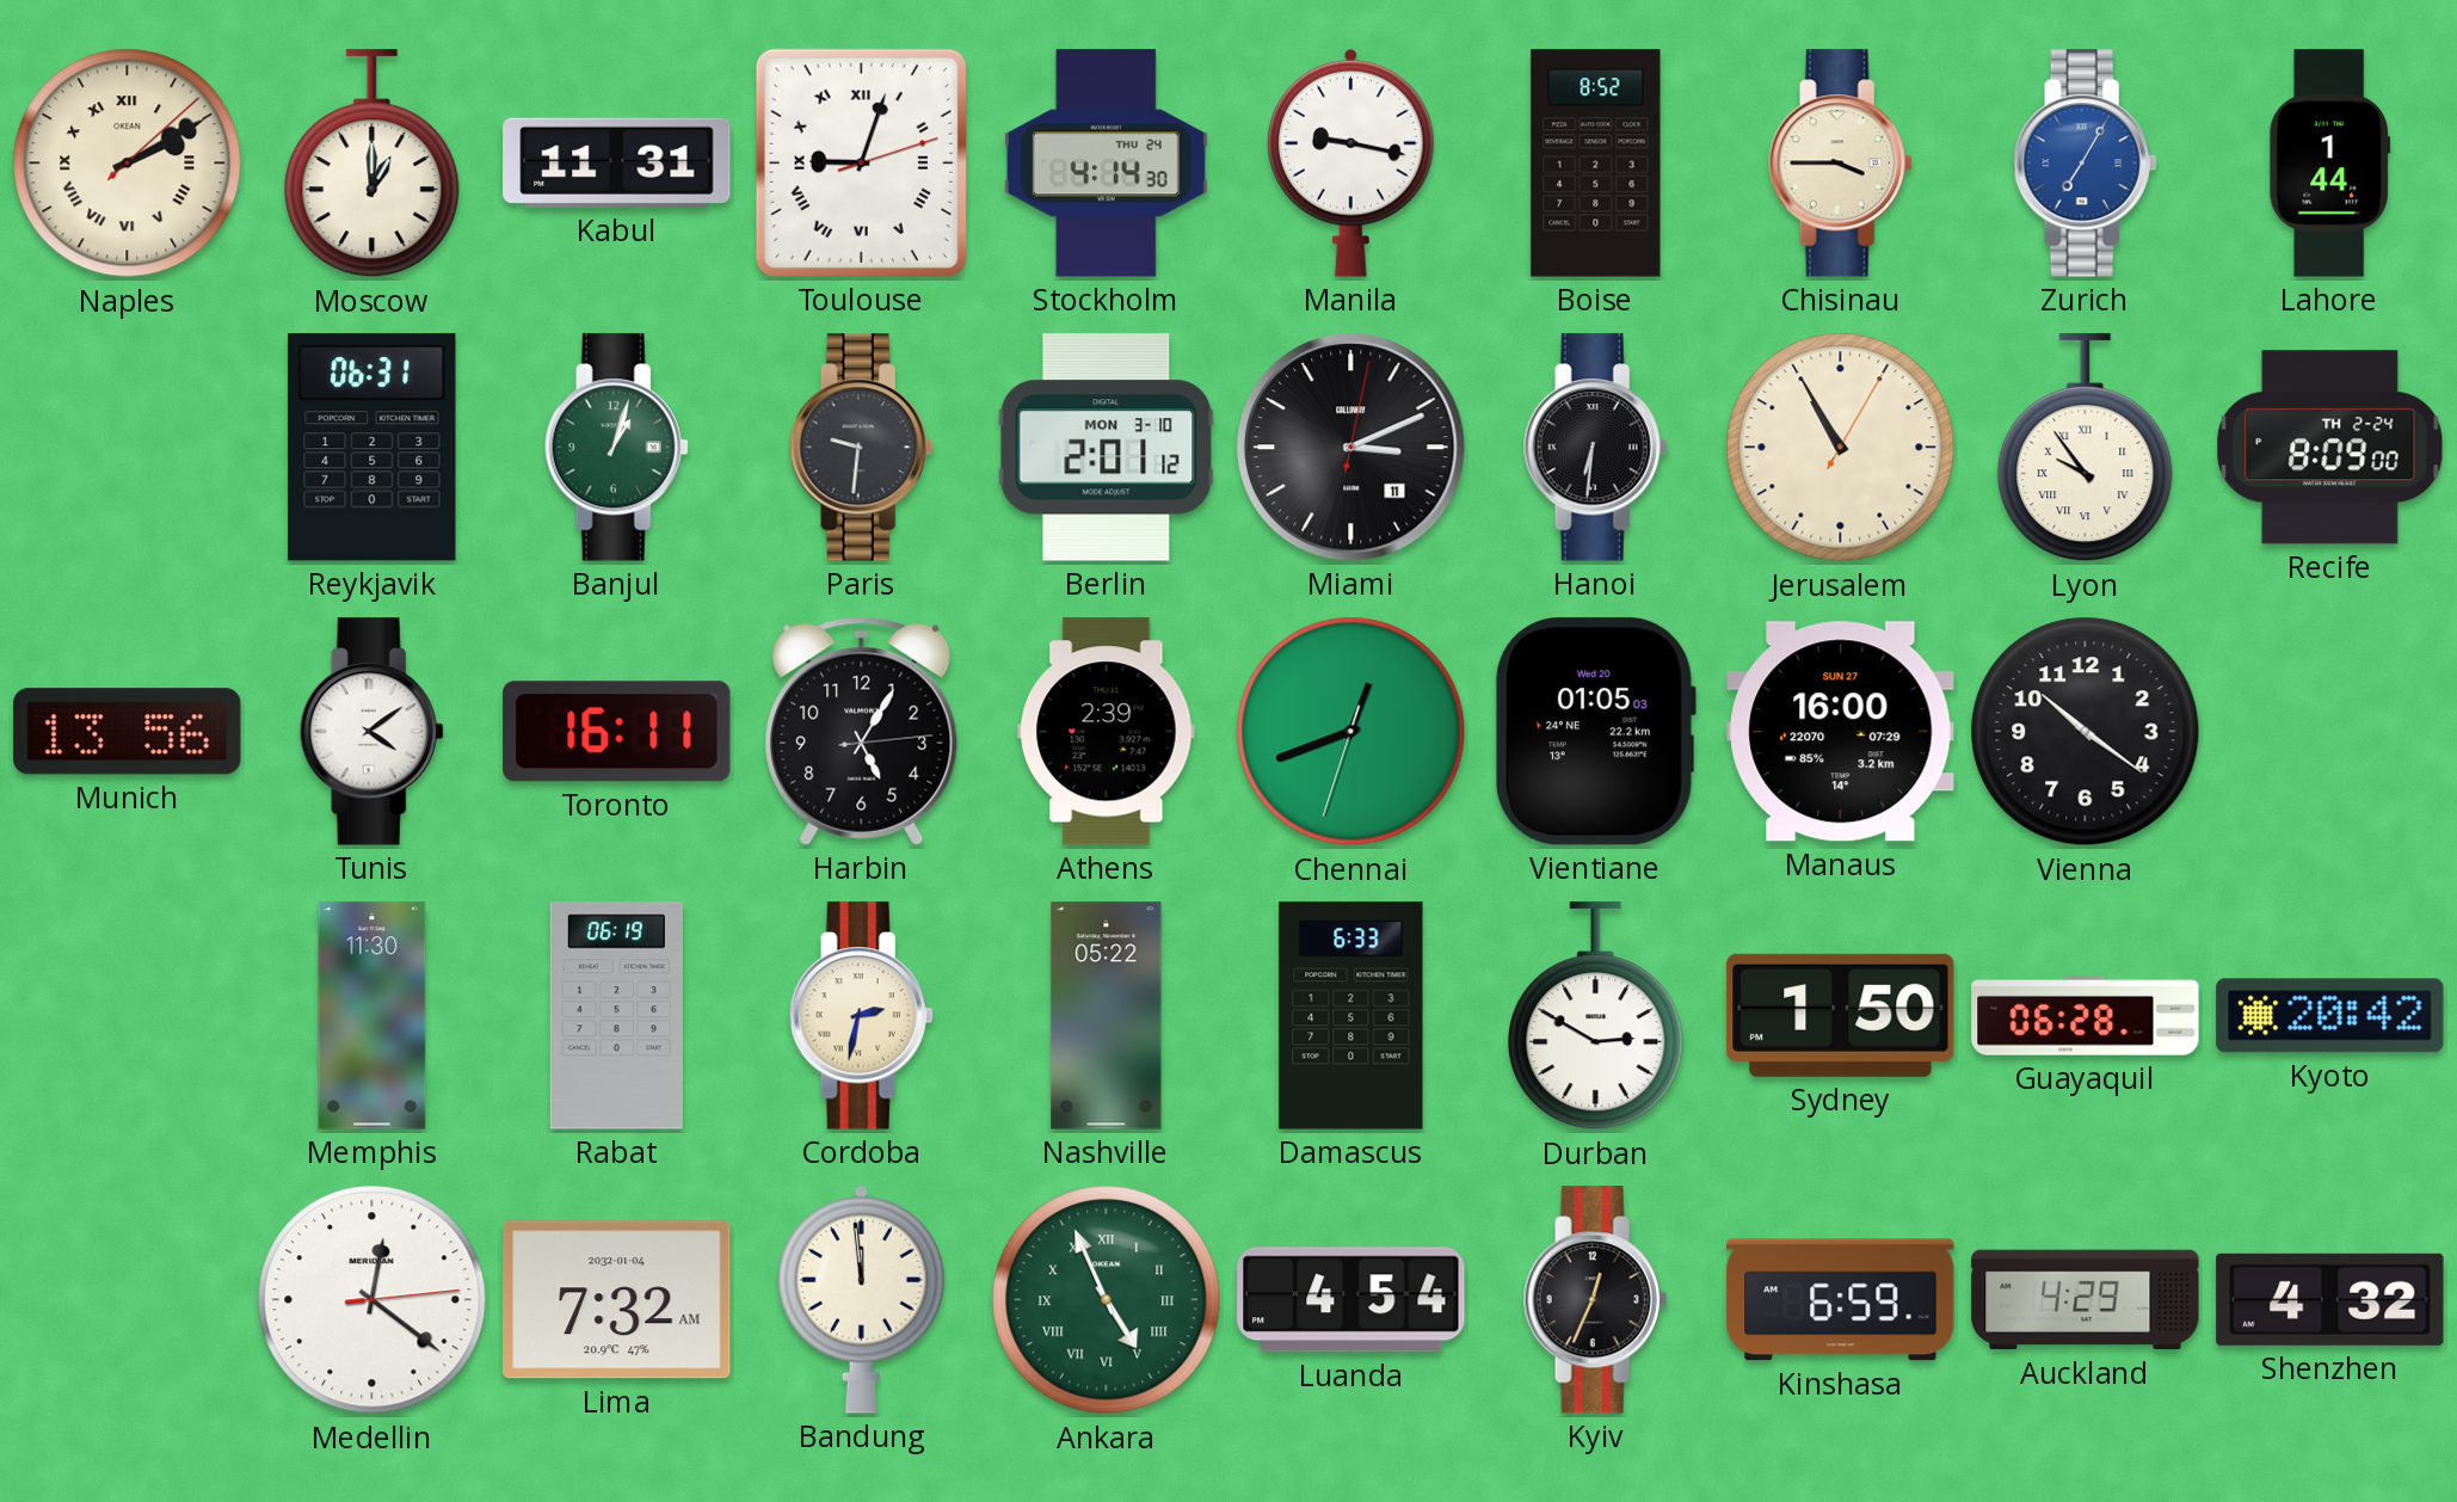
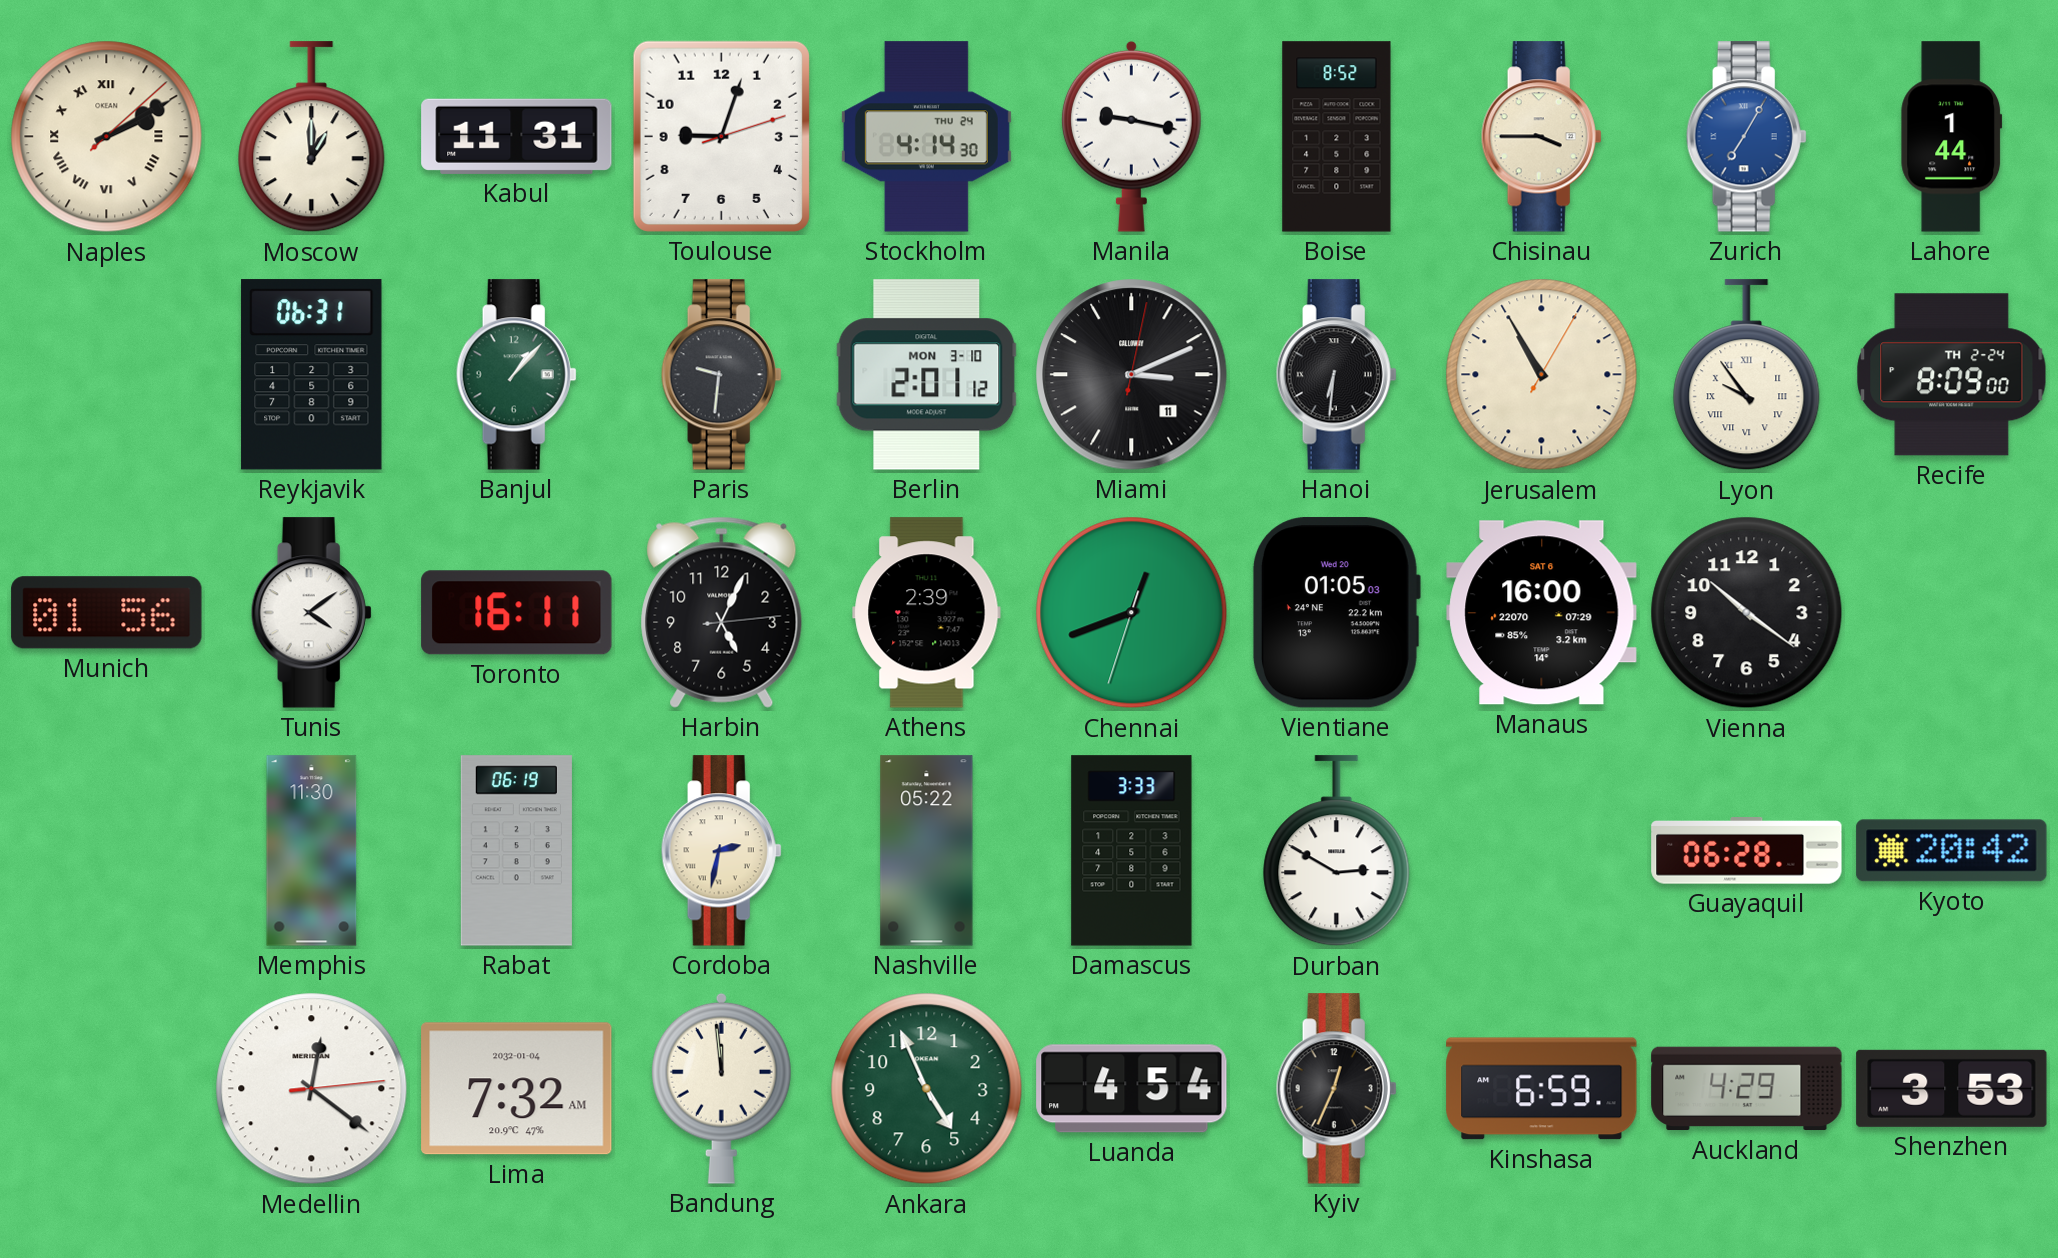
Toulouse numerals: Roman -> Arabic
Banjul: 1:03 -> 1:07
Munich: 13:56 -> 01:56
Harbin: 5:05 -> 5:04
Manaus date: SUN 27 -> SAT 6
Damascus: 6:33 -> 3:33
Sydney: 1:50 -> none
Ankara numerals: Roman -> Arabic
Shenzhen: 4:32 -> 3:53
